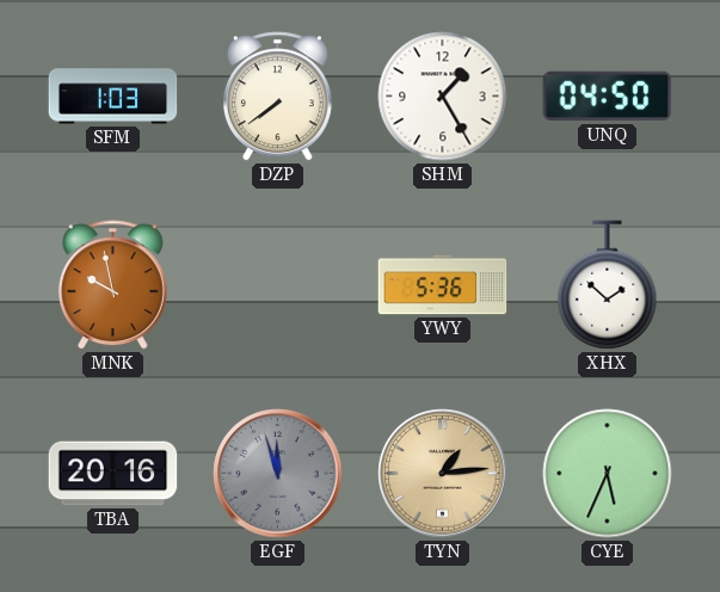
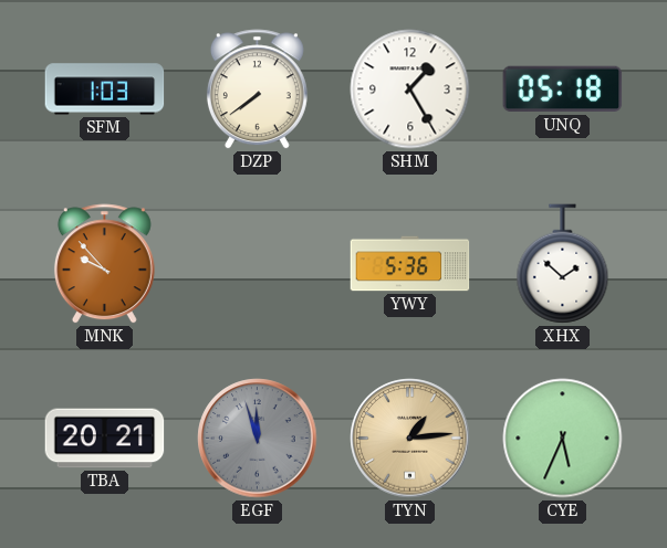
UNQ: 04:50 -> 05:18
MNK: 9:58 -> 9:53
TBA: 20:16 -> 20:21
